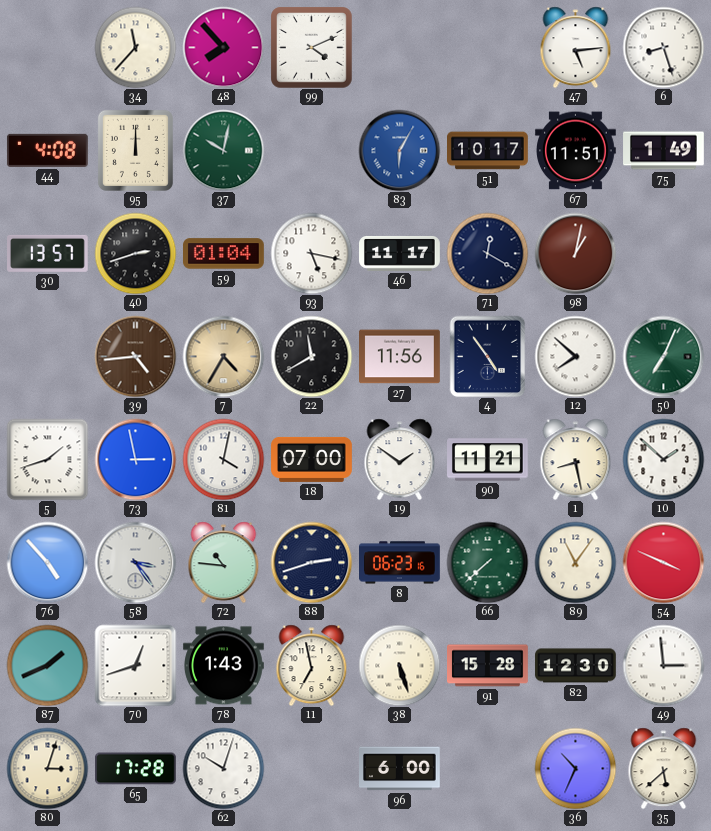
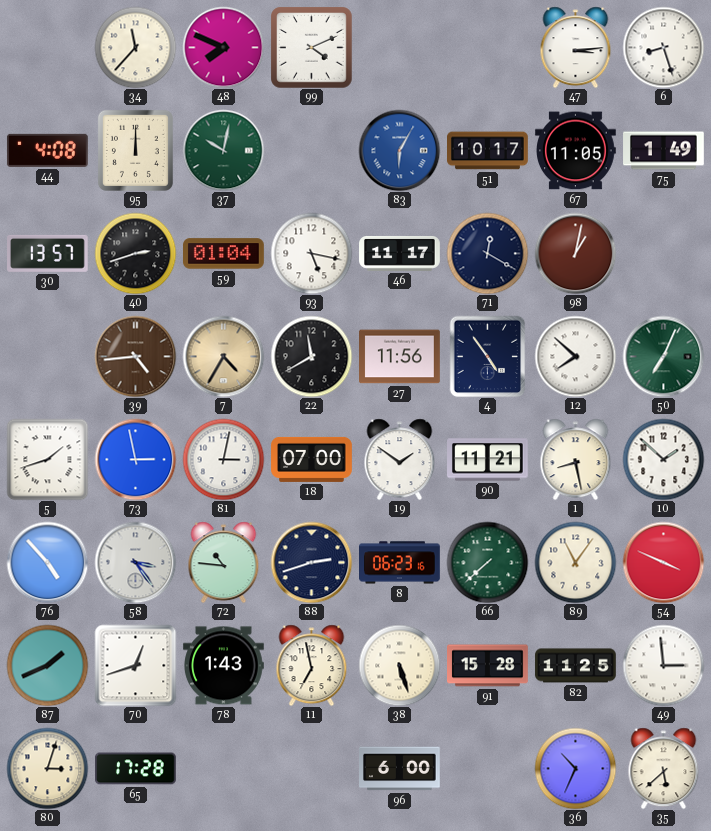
48: 7:53 -> 7:49
47: 5:14 -> 3:14
67: 11:51 -> 11:05
81: 4:02 -> 3:02
82: 12:30 -> 11:25
62: 10:03 -> none
